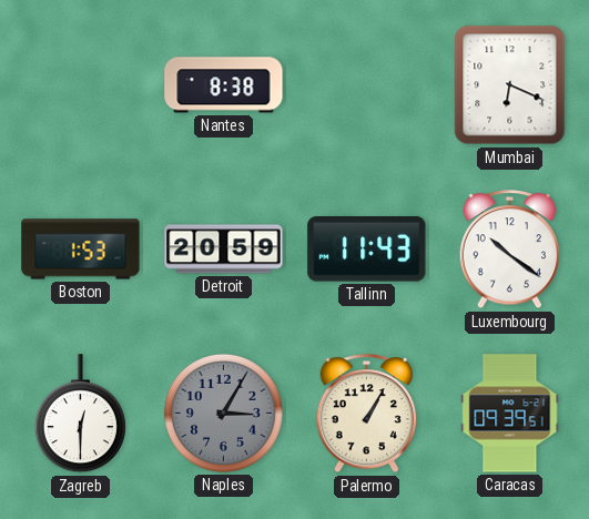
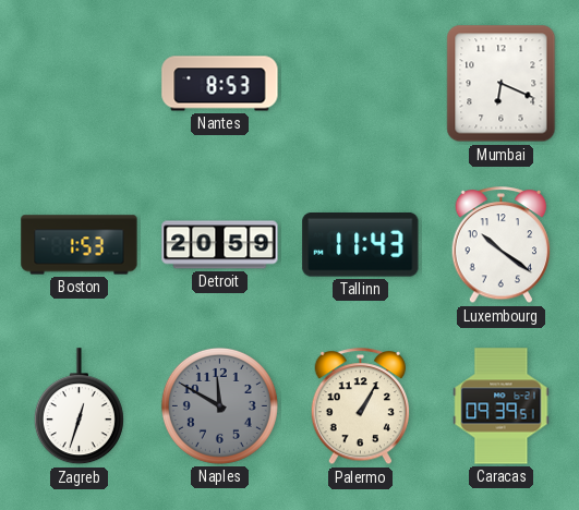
Nantes: 8:38 -> 8:53
Zagreb: 12:30 -> 12:33
Naples: 3:05 -> 11:50
